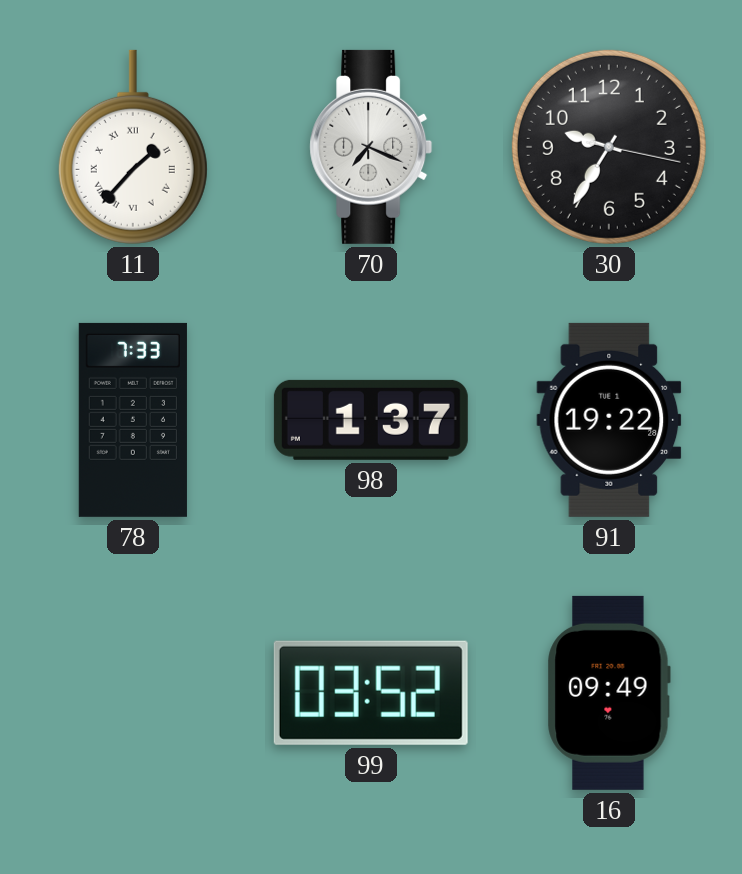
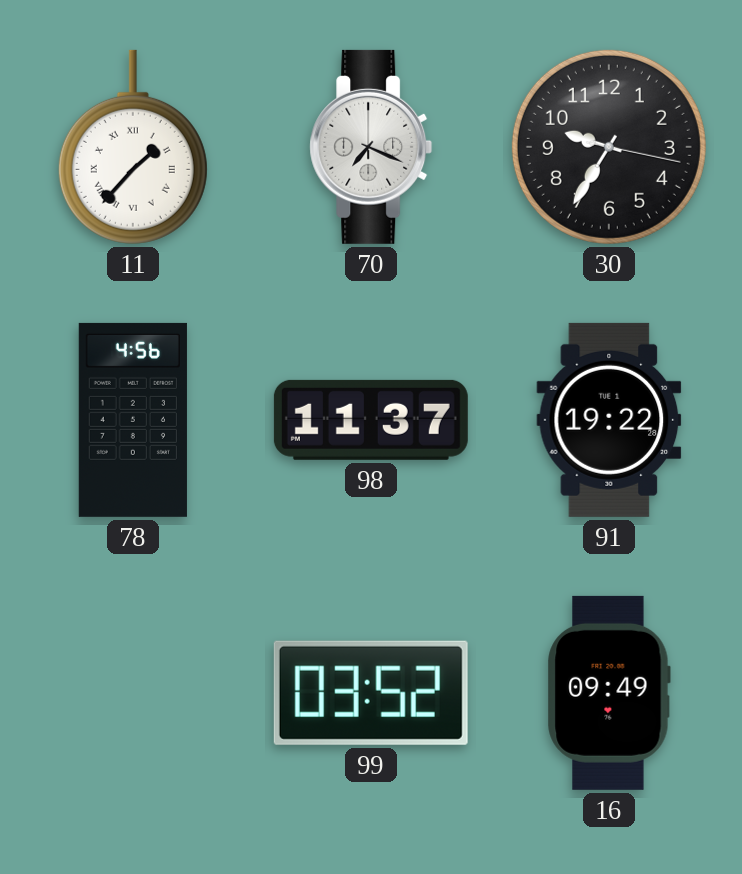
78: 7:33 -> 4:56
98: 1:37 -> 11:37
